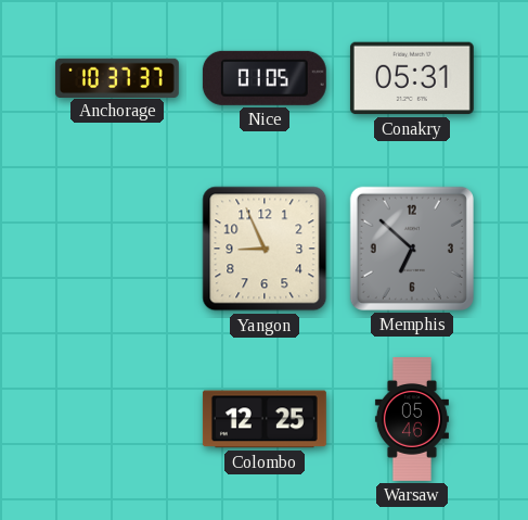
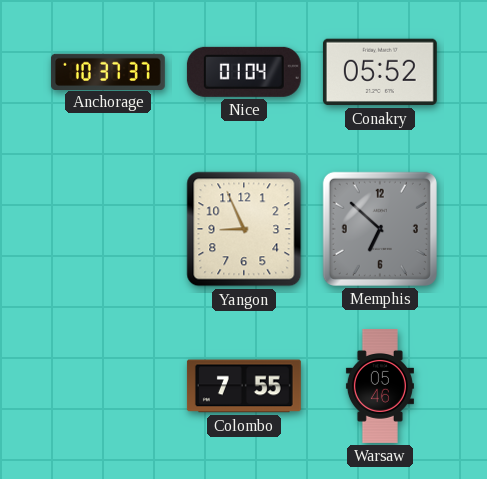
Nice: 01:05 -> 01:04
Conakry: 05:31 -> 05:52
Colombo: 12:25 -> 7:55
